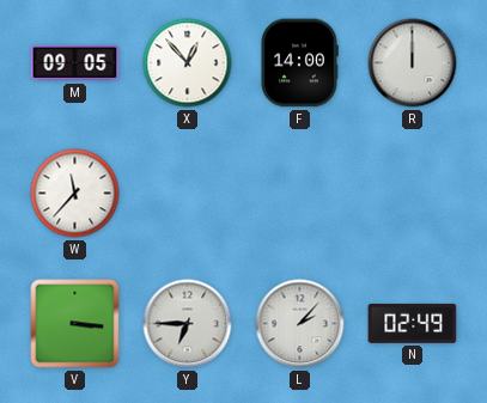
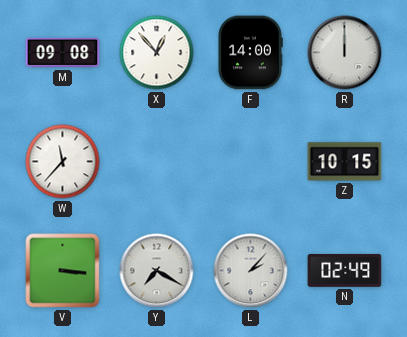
M: 09:05 -> 09:08
Z: none -> 10:15
Y: 6:45 -> 7:20
